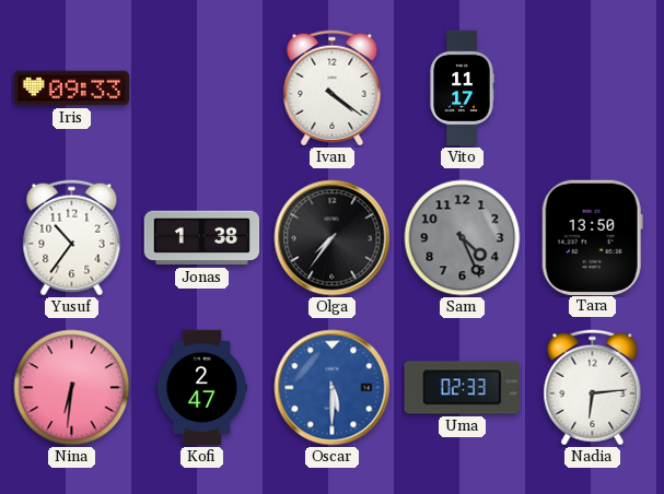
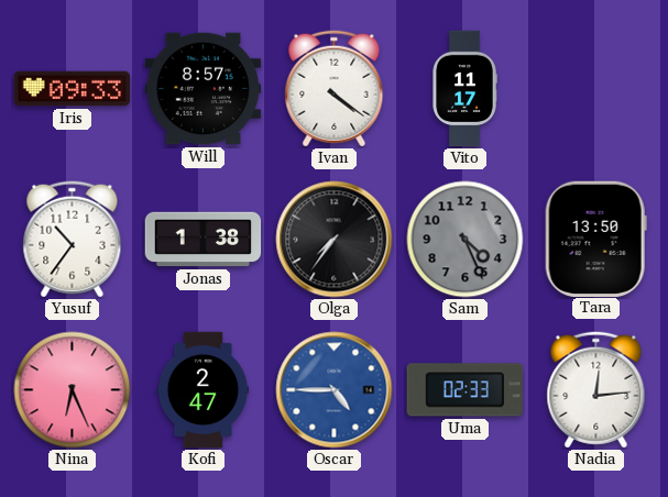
Will: none -> 8:57
Nina: 6:31 -> 6:26
Oscar: 5:30 -> 4:45
Nadia: 6:14 -> 12:14
